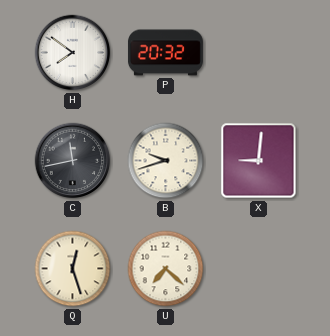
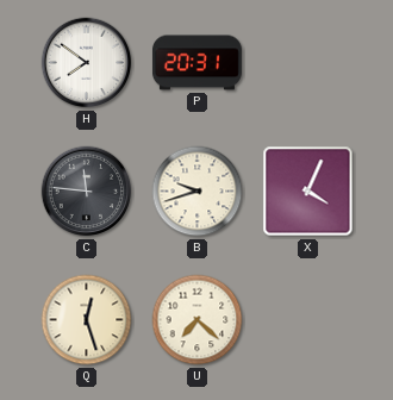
P: 20:32 -> 20:31
C: 11:43 -> 11:46
X: 9:01 -> 4:04
